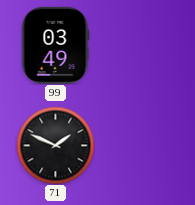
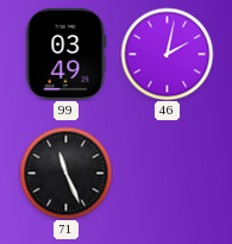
46: none -> 2:02
71: 1:49 -> 11:26
